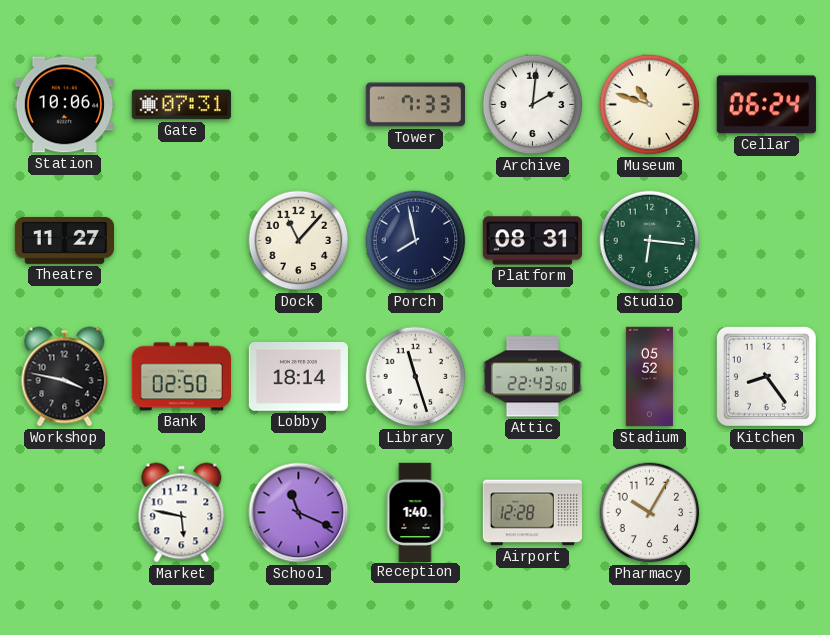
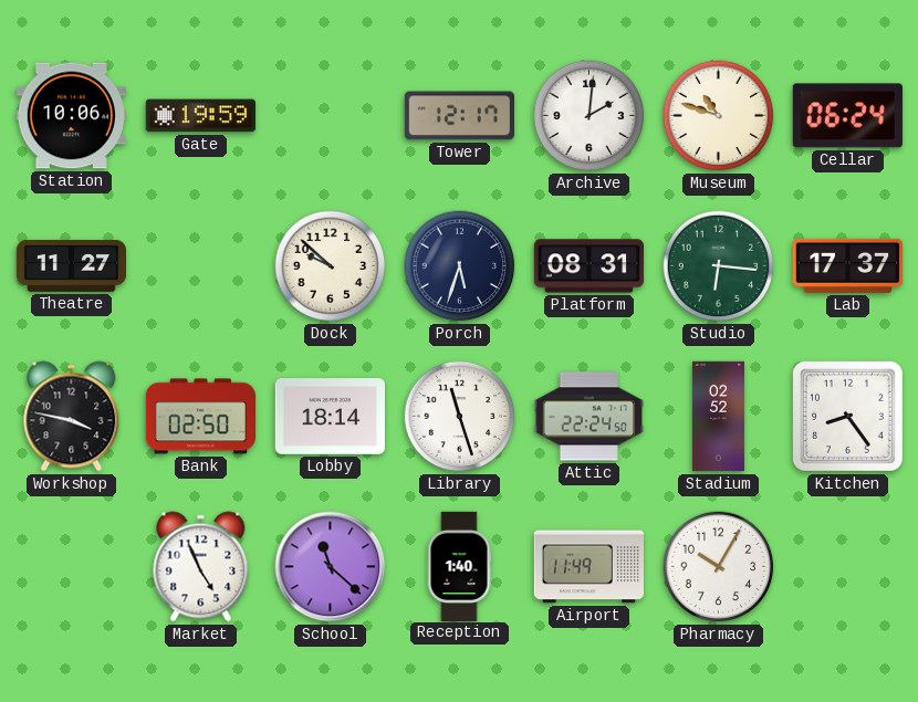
Gate: 07:31 -> 19:59
Tower: 7:33 -> 12:17
Dock: 11:07 -> 9:52
Porch: 7:58 -> 5:33
Lab: none -> 17:37
Attic: 22:43 -> 22:24
Stadium: 05:52 -> 02:52
Market: 5:47 -> 4:56
School: 11:19 -> 11:22
Airport: 12:28 -> 11:49
